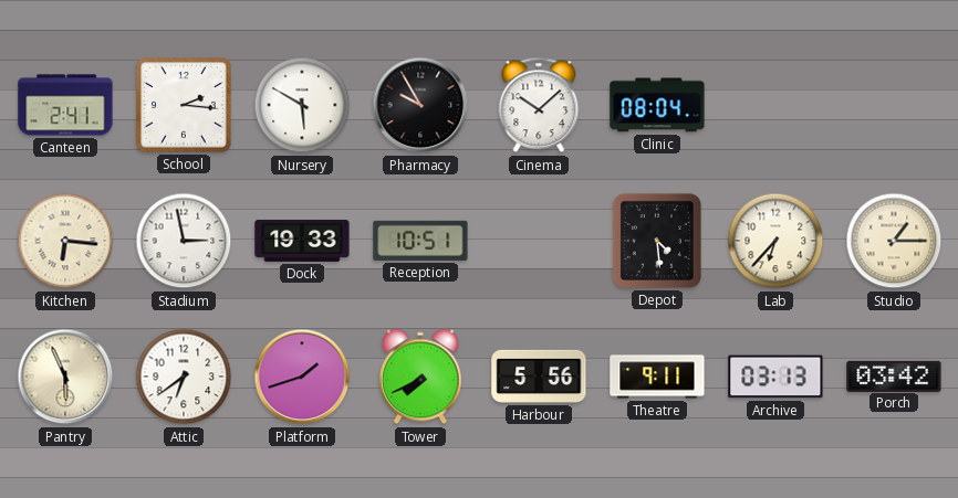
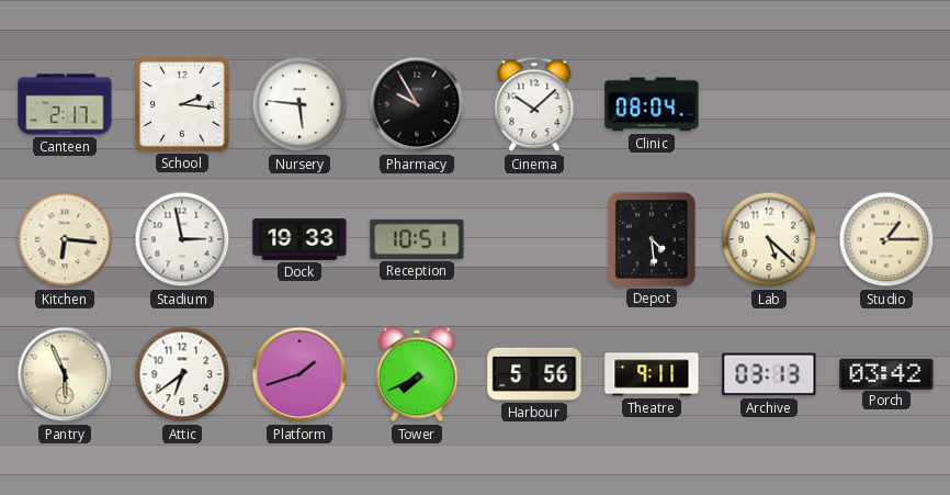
Canteen: 2:41 -> 2:17
Nursery: 5:50 -> 5:46
Lab: 6:37 -> 5:22
